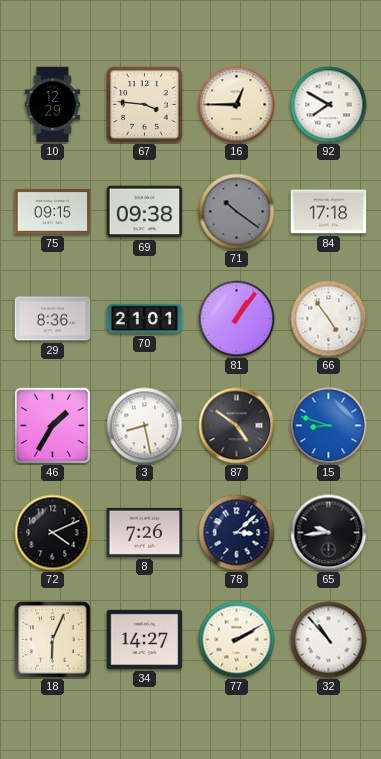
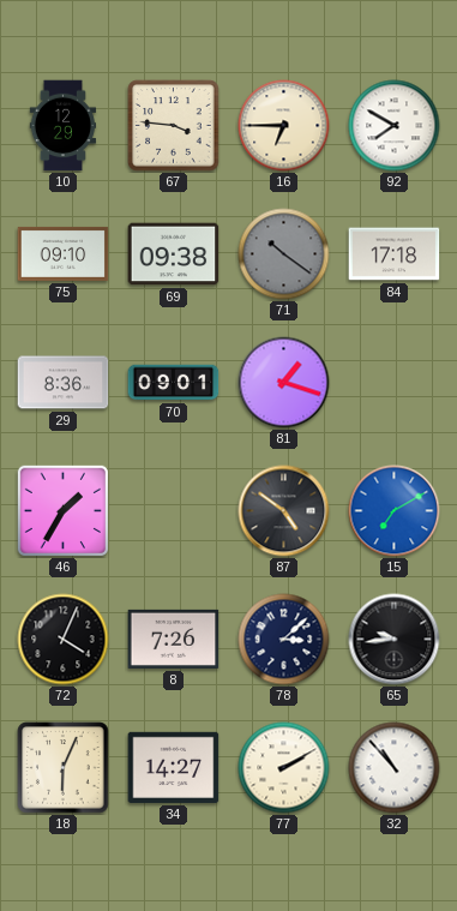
16: 12:45 -> 6:45
75: 09:15 -> 09:10
70: 21:01 -> 09:01
81: 1:06 -> 1:18
66: 4:54 -> none
3: 8:28 -> none
15: 8:48 -> 7:10
72: 4:11 -> 4:04
